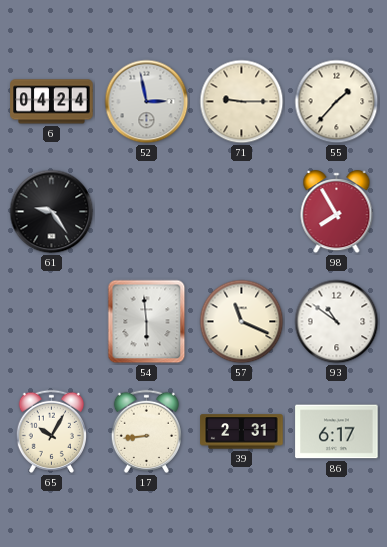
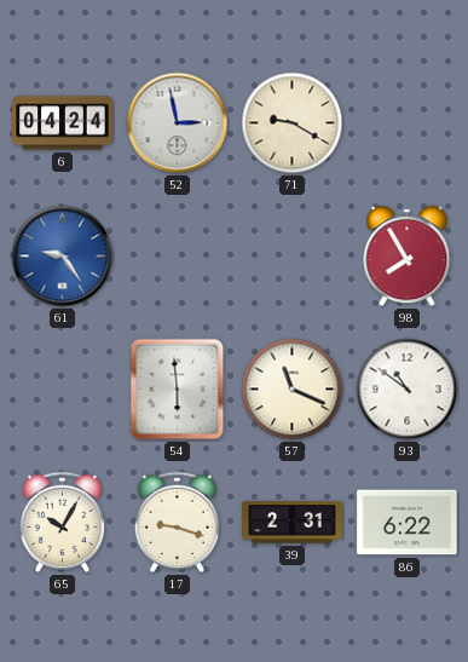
71: 9:15 -> 9:20
55: 1:37 -> none
61 dial: black -> blue
17: 8:44 -> 9:18
86: 6:17 -> 6:22
